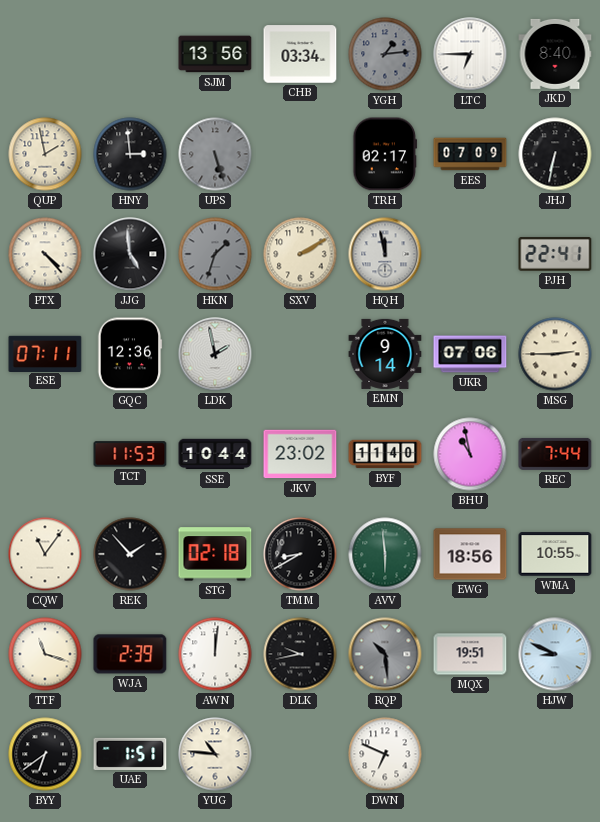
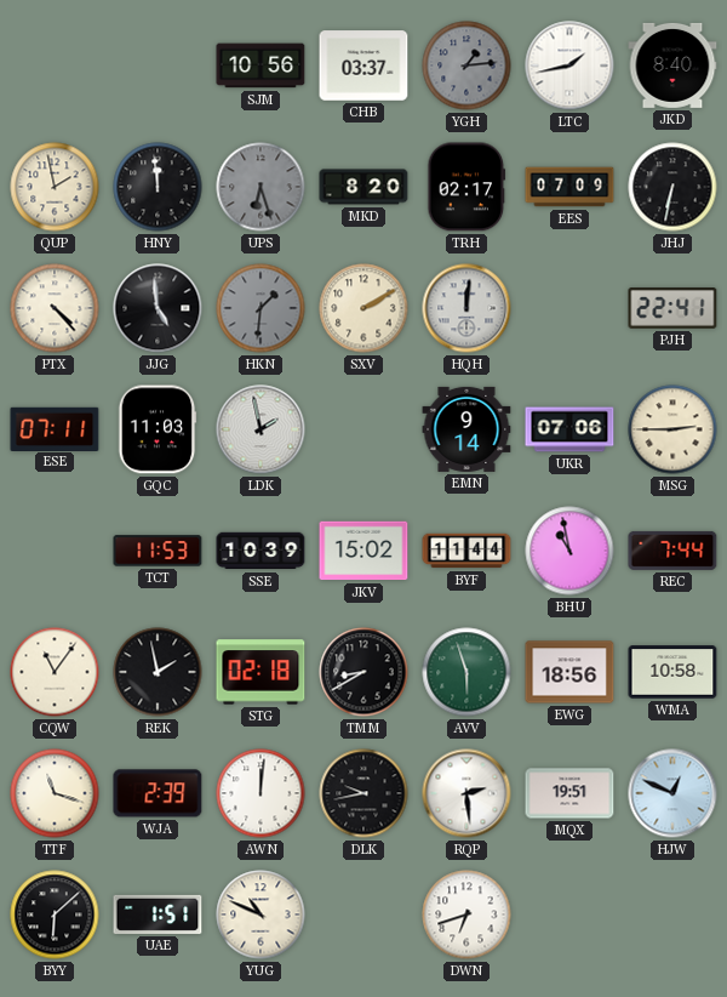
SJM: 13:56 -> 10:56
CHB: 03:34 -> 03:37
LTC: 6:45 -> 1:43
HNY: 2:59 -> 11:59
UPS: 5:27 -> 6:27
MKD: none -> 8:20
HKN: 1:33 -> 1:31
HQH: 11:58 -> 12:01
GQC: 12:36 -> 11:03
SSE: 10:44 -> 10:39
JKV: 23:02 -> 15:02
BYF: 11:40 -> 11:44
REK: 1:53 -> 1:58
AVV: 5:59 -> 5:57
WMA: 10:55 -> 10:58
RQP: 10:29 -> 2:29
RQP dial: grey -> white
HJW: 8:49 -> 12:49
BYY: 6:39 -> 6:08
YUG: 10:46 -> 10:49
DWN: 6:49 -> 6:42
